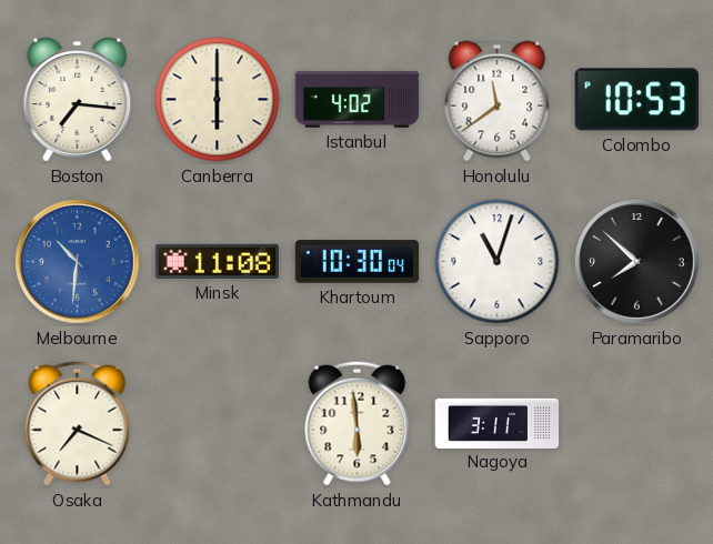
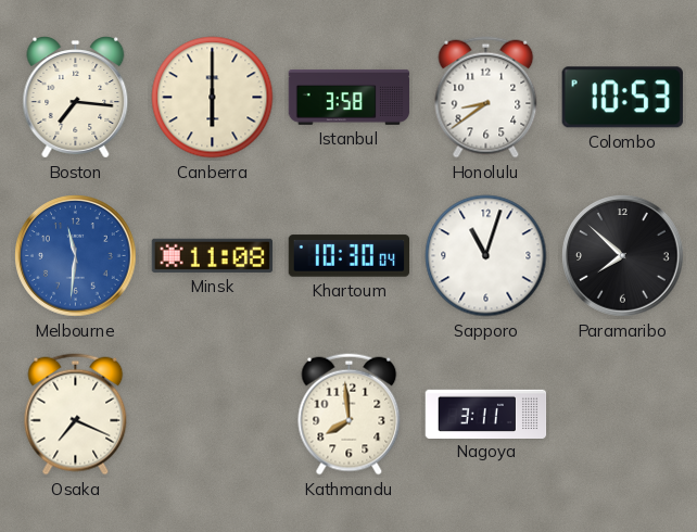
Istanbul: 4:02 -> 3:58
Honolulu: 11:39 -> 8:39
Melbourne: 10:31 -> 11:31
Kathmandu: 5:59 -> 7:59
